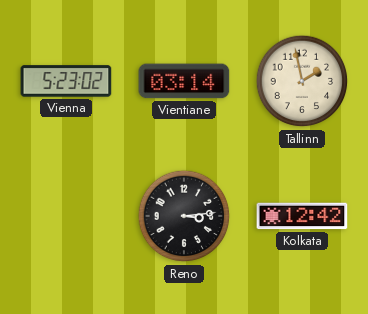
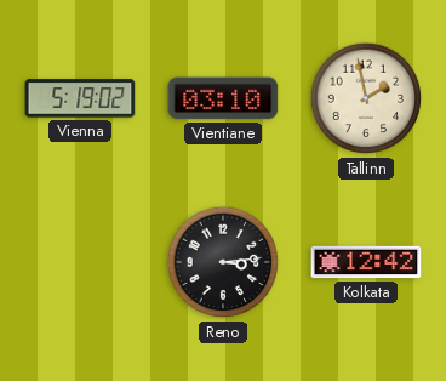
Vienna: 5:23 -> 5:19
Vientiane: 03:14 -> 03:10
